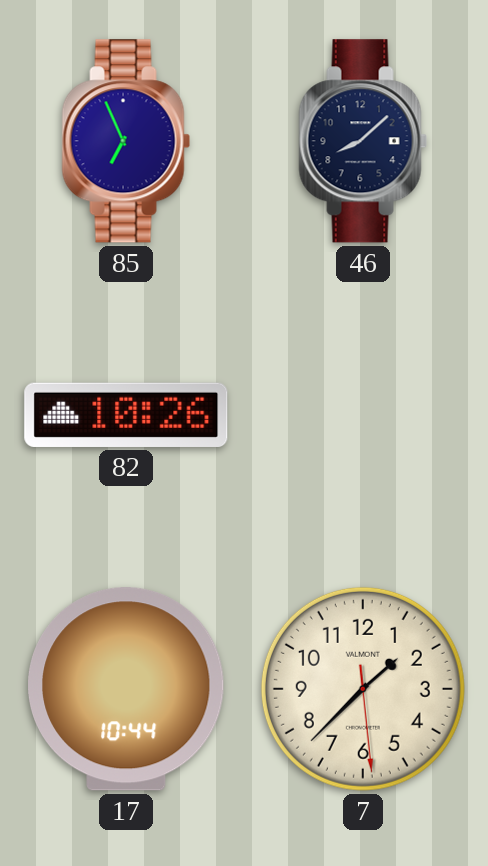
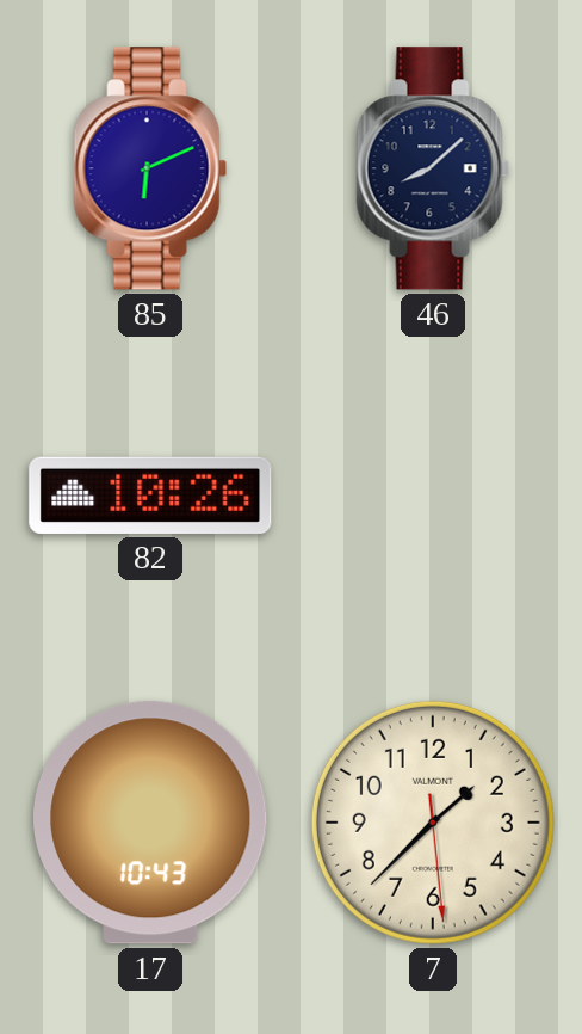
85: 6:56 -> 6:11
17: 10:44 -> 10:43
